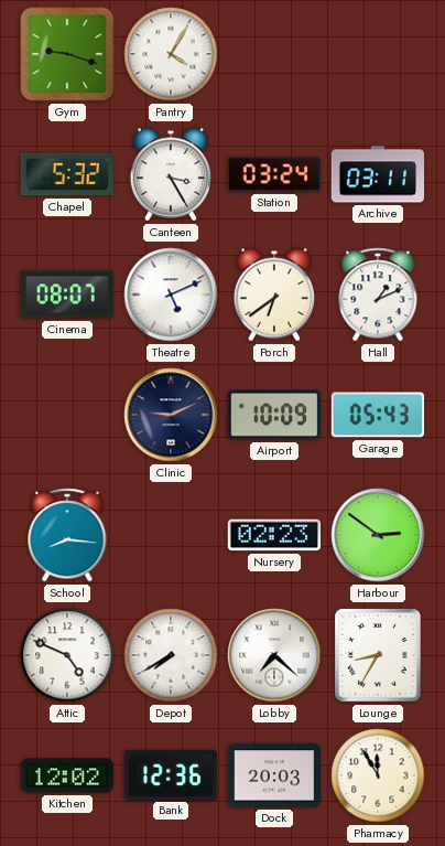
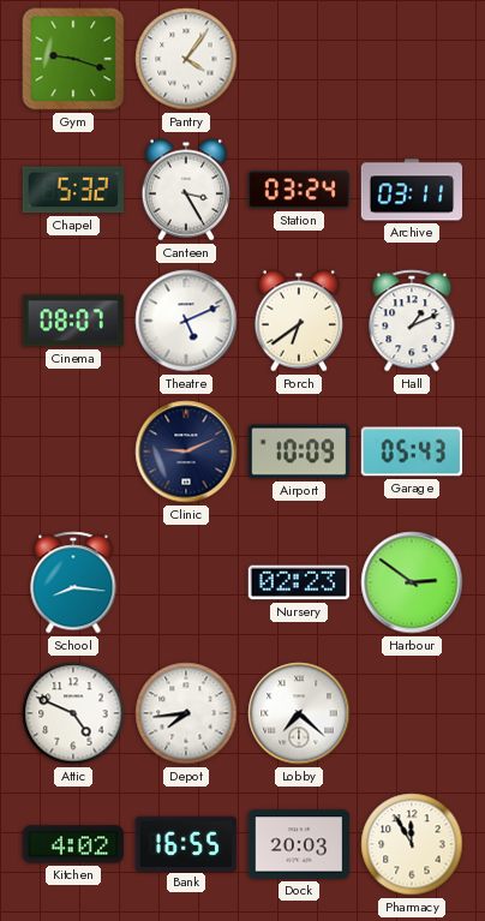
Pantry: 4:05 -> 4:06
Depot: 7:40 -> 7:44
Lounge: 8:35 -> none
Kitchen: 12:02 -> 4:02
Bank: 12:36 -> 16:55
